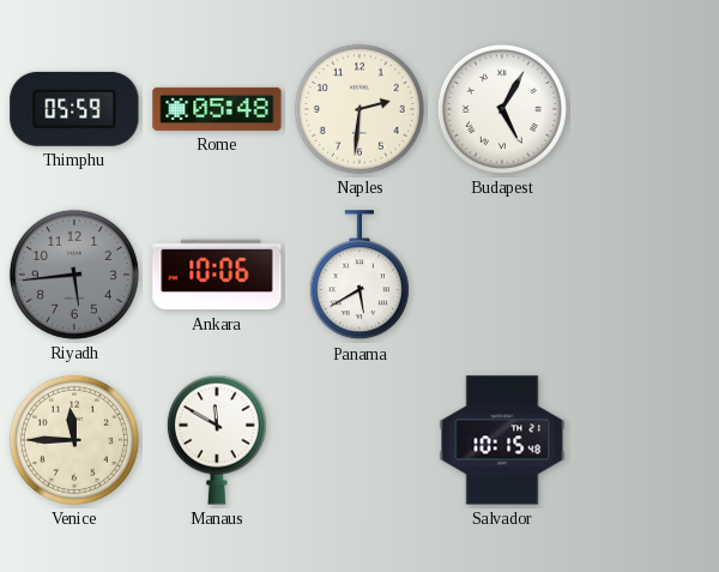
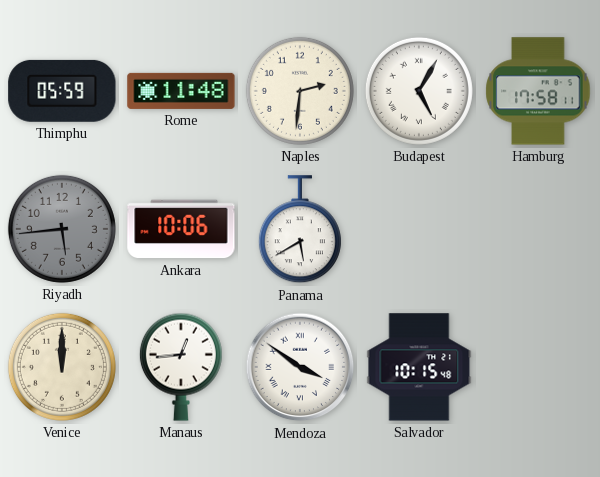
Rome: 05:48 -> 11:48
Hamburg: none -> 17:58
Venice: 11:45 -> 12:00
Manaus: 11:50 -> 12:44
Mendoza: none -> 3:51
